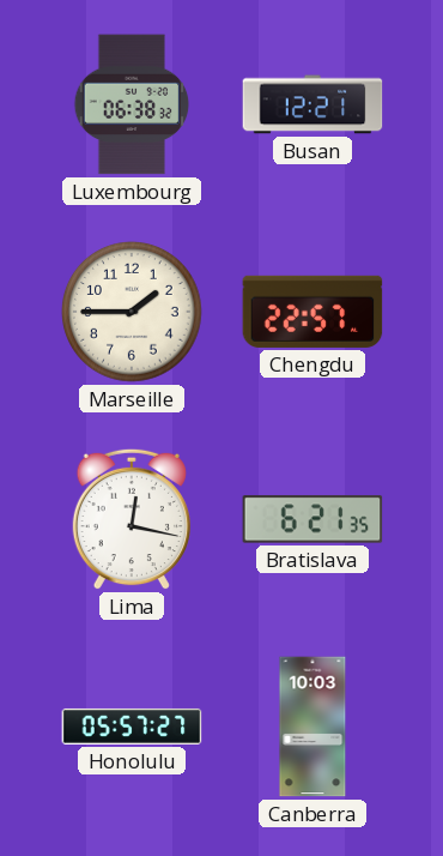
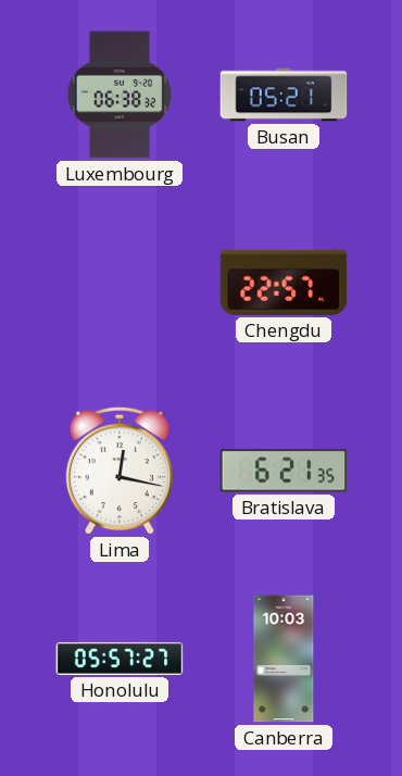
Busan: 12:21 -> 05:21
Marseille: 1:45 -> none
